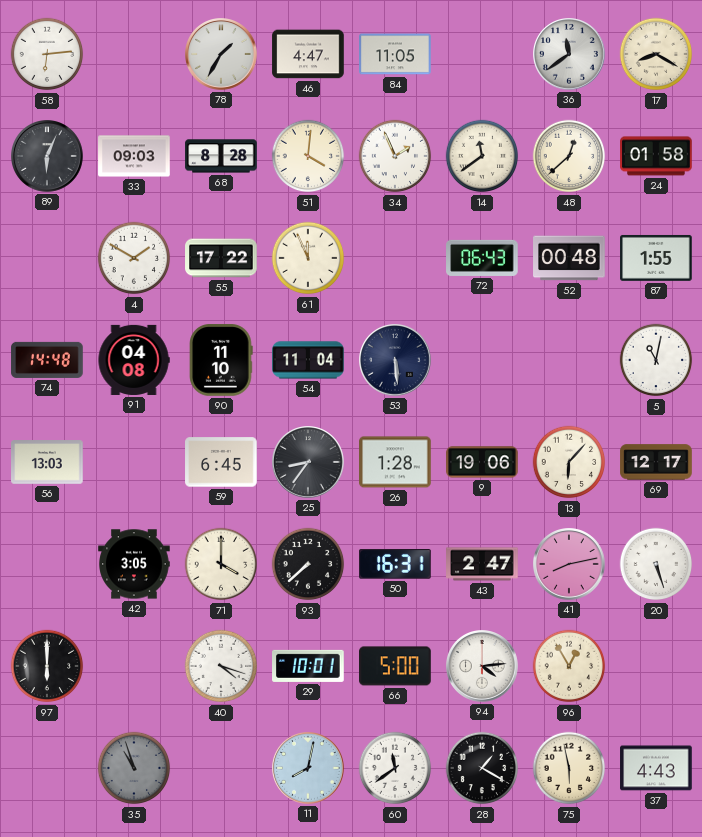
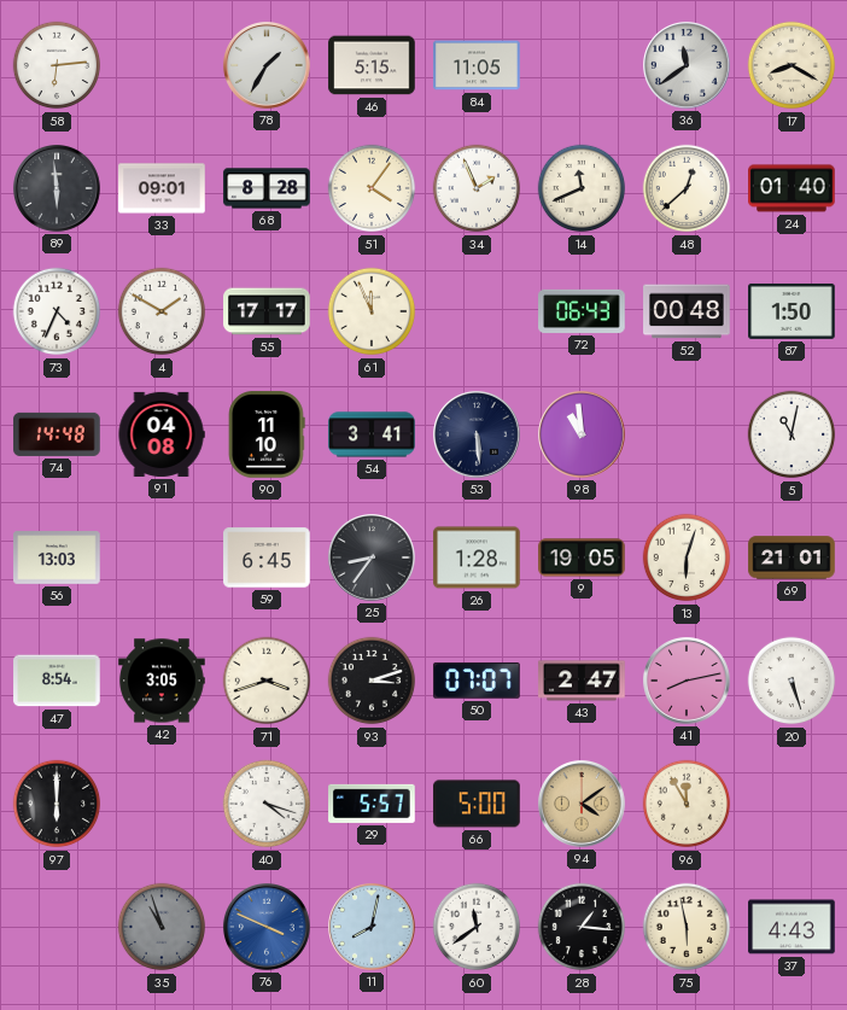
46: 4:47 -> 5:15
89: 6:04 -> 5:59
33: 09:03 -> 09:01
51: 4:01 -> 4:06
14: 11:39 -> 11:41
24: 01:58 -> 01:40
73: none -> 4:34
55: 17:22 -> 17:17
87: 1:55 -> 1:50
54: 11:04 -> 3:41
98: none -> 10:59
9: 19:06 -> 19:05
13: 6:07 -> 6:03
69: 12:17 -> 21:01
47: none -> 8:54
71: 4:00 -> 3:42
93: 7:38 -> 3:12
50: 16:31 -> 07:07
29: 10:01 -> 5:57
94: 4:14 -> 4:09
94 dial: white -> champagne
96: 12:55 -> 11:55
76: none -> 3:49
28: 1:20 -> 1:16
